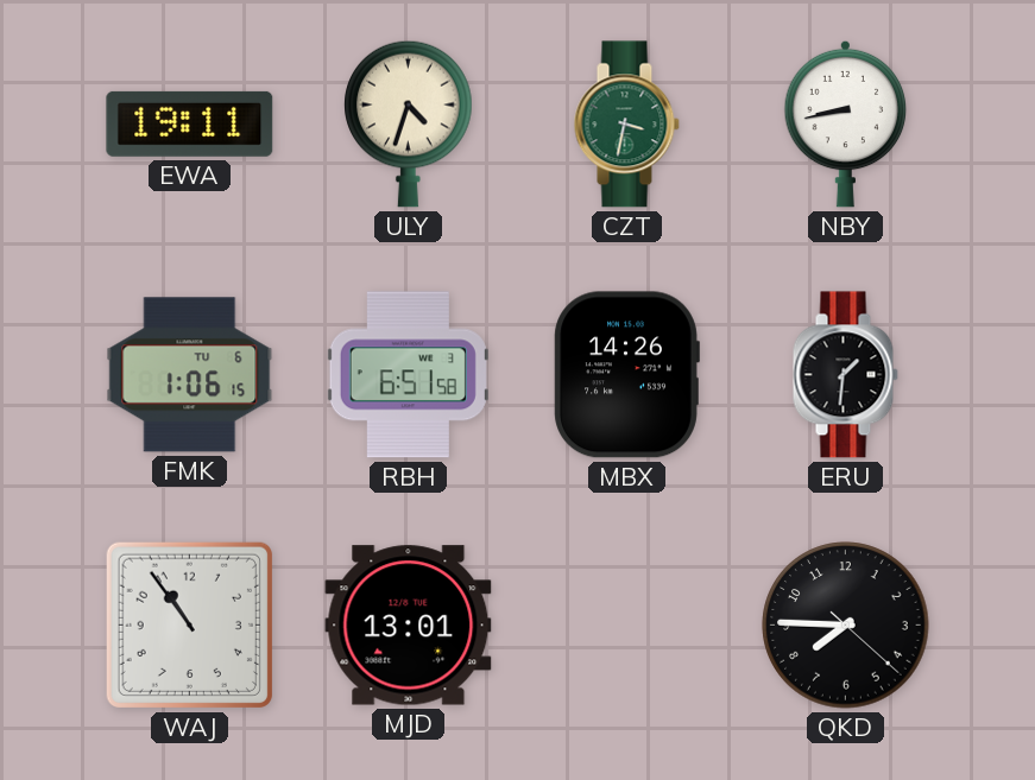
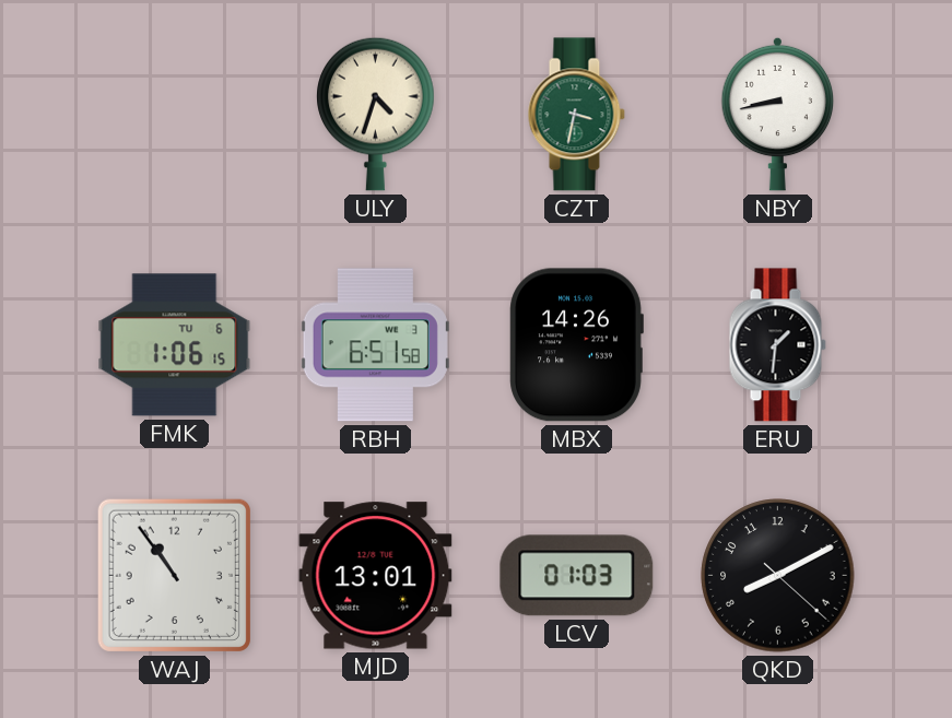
EWA: 19:11 -> none
LCV: none -> 01:03
QKD: 7:45 -> 8:10
